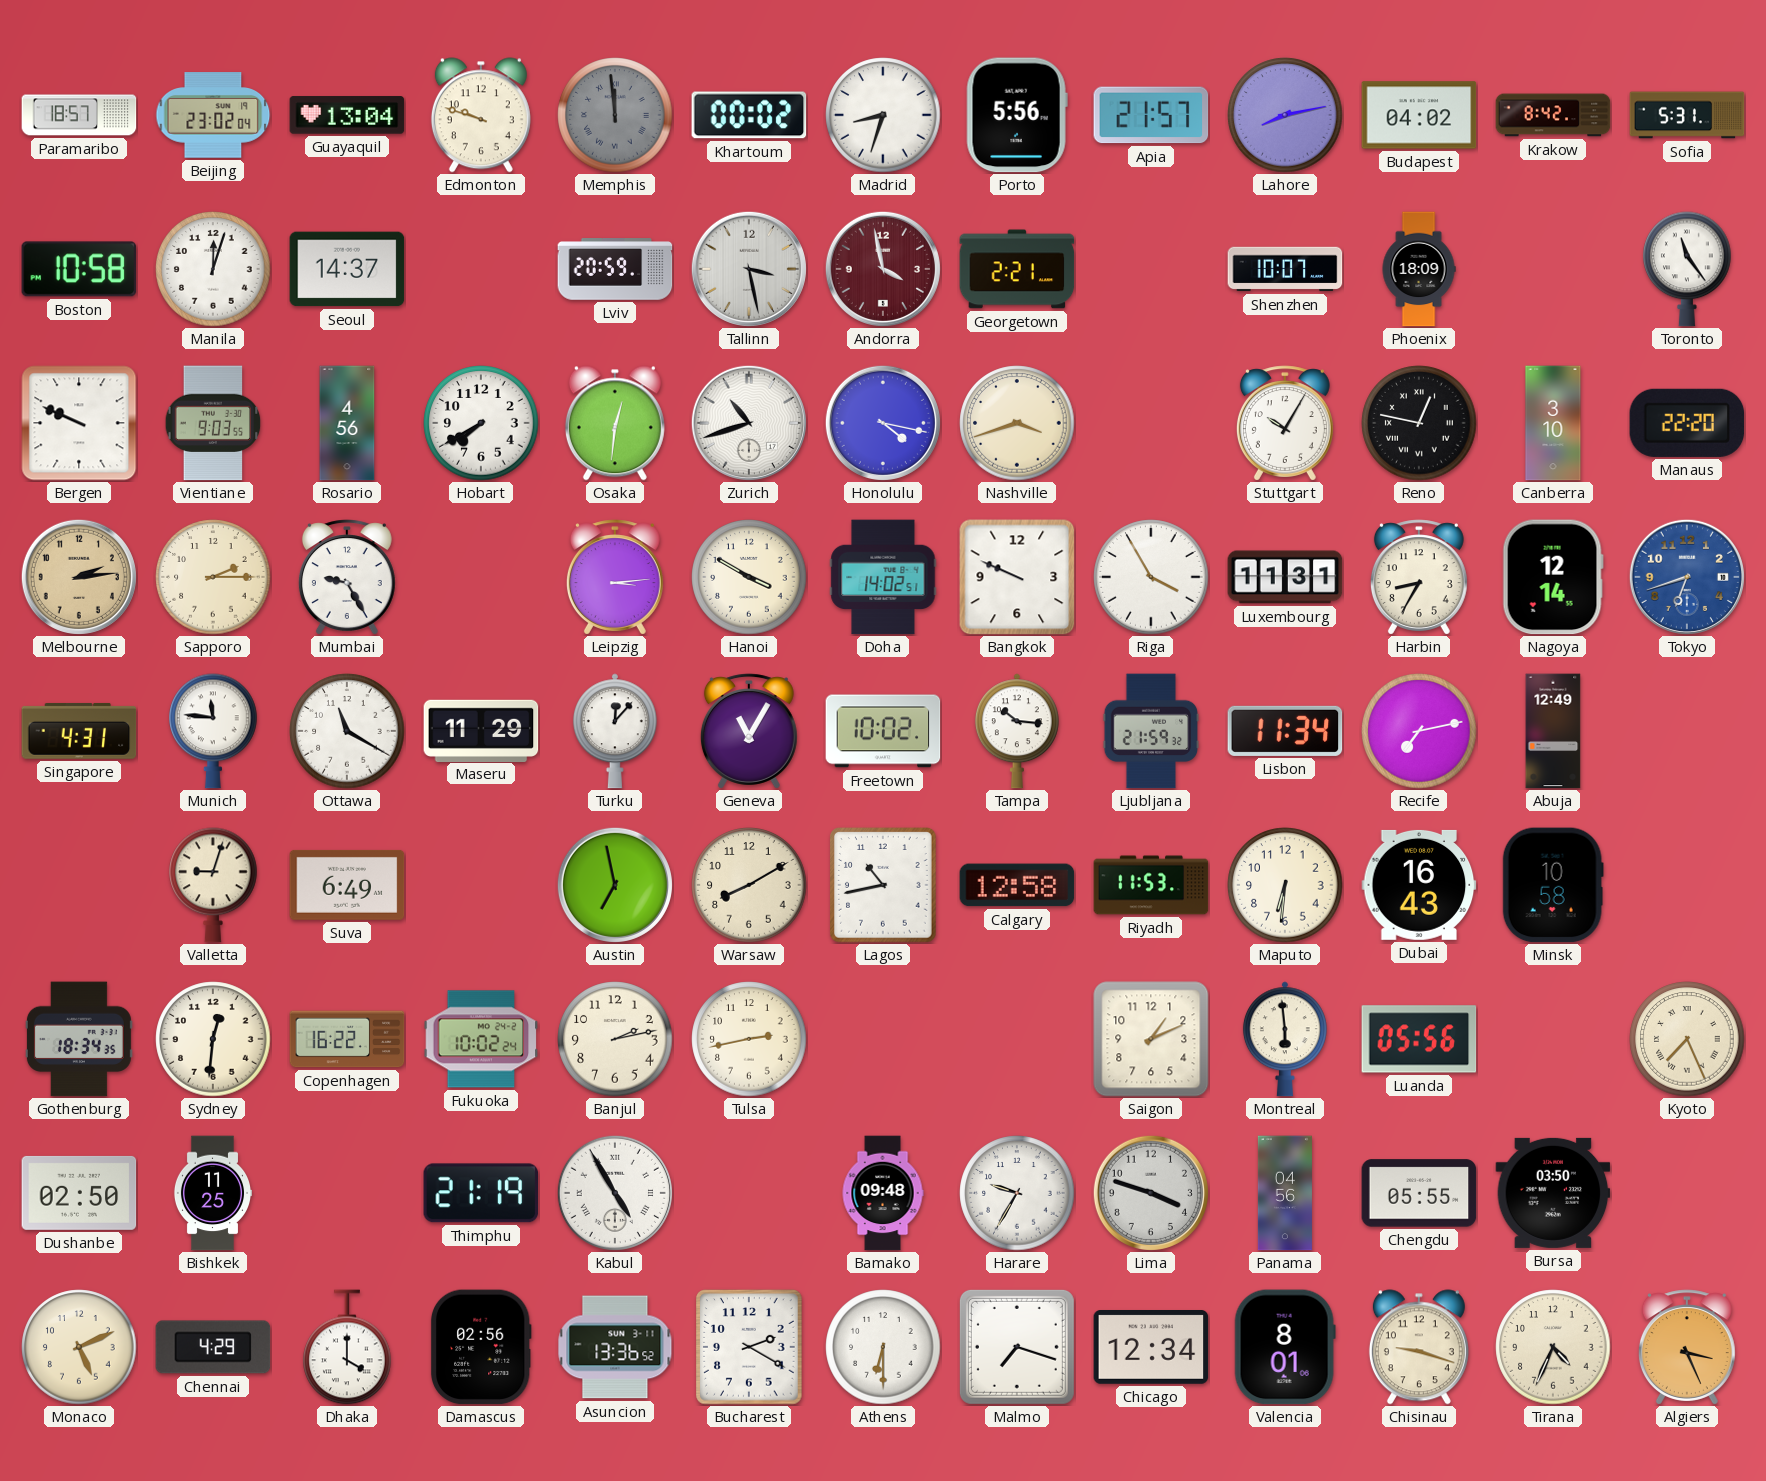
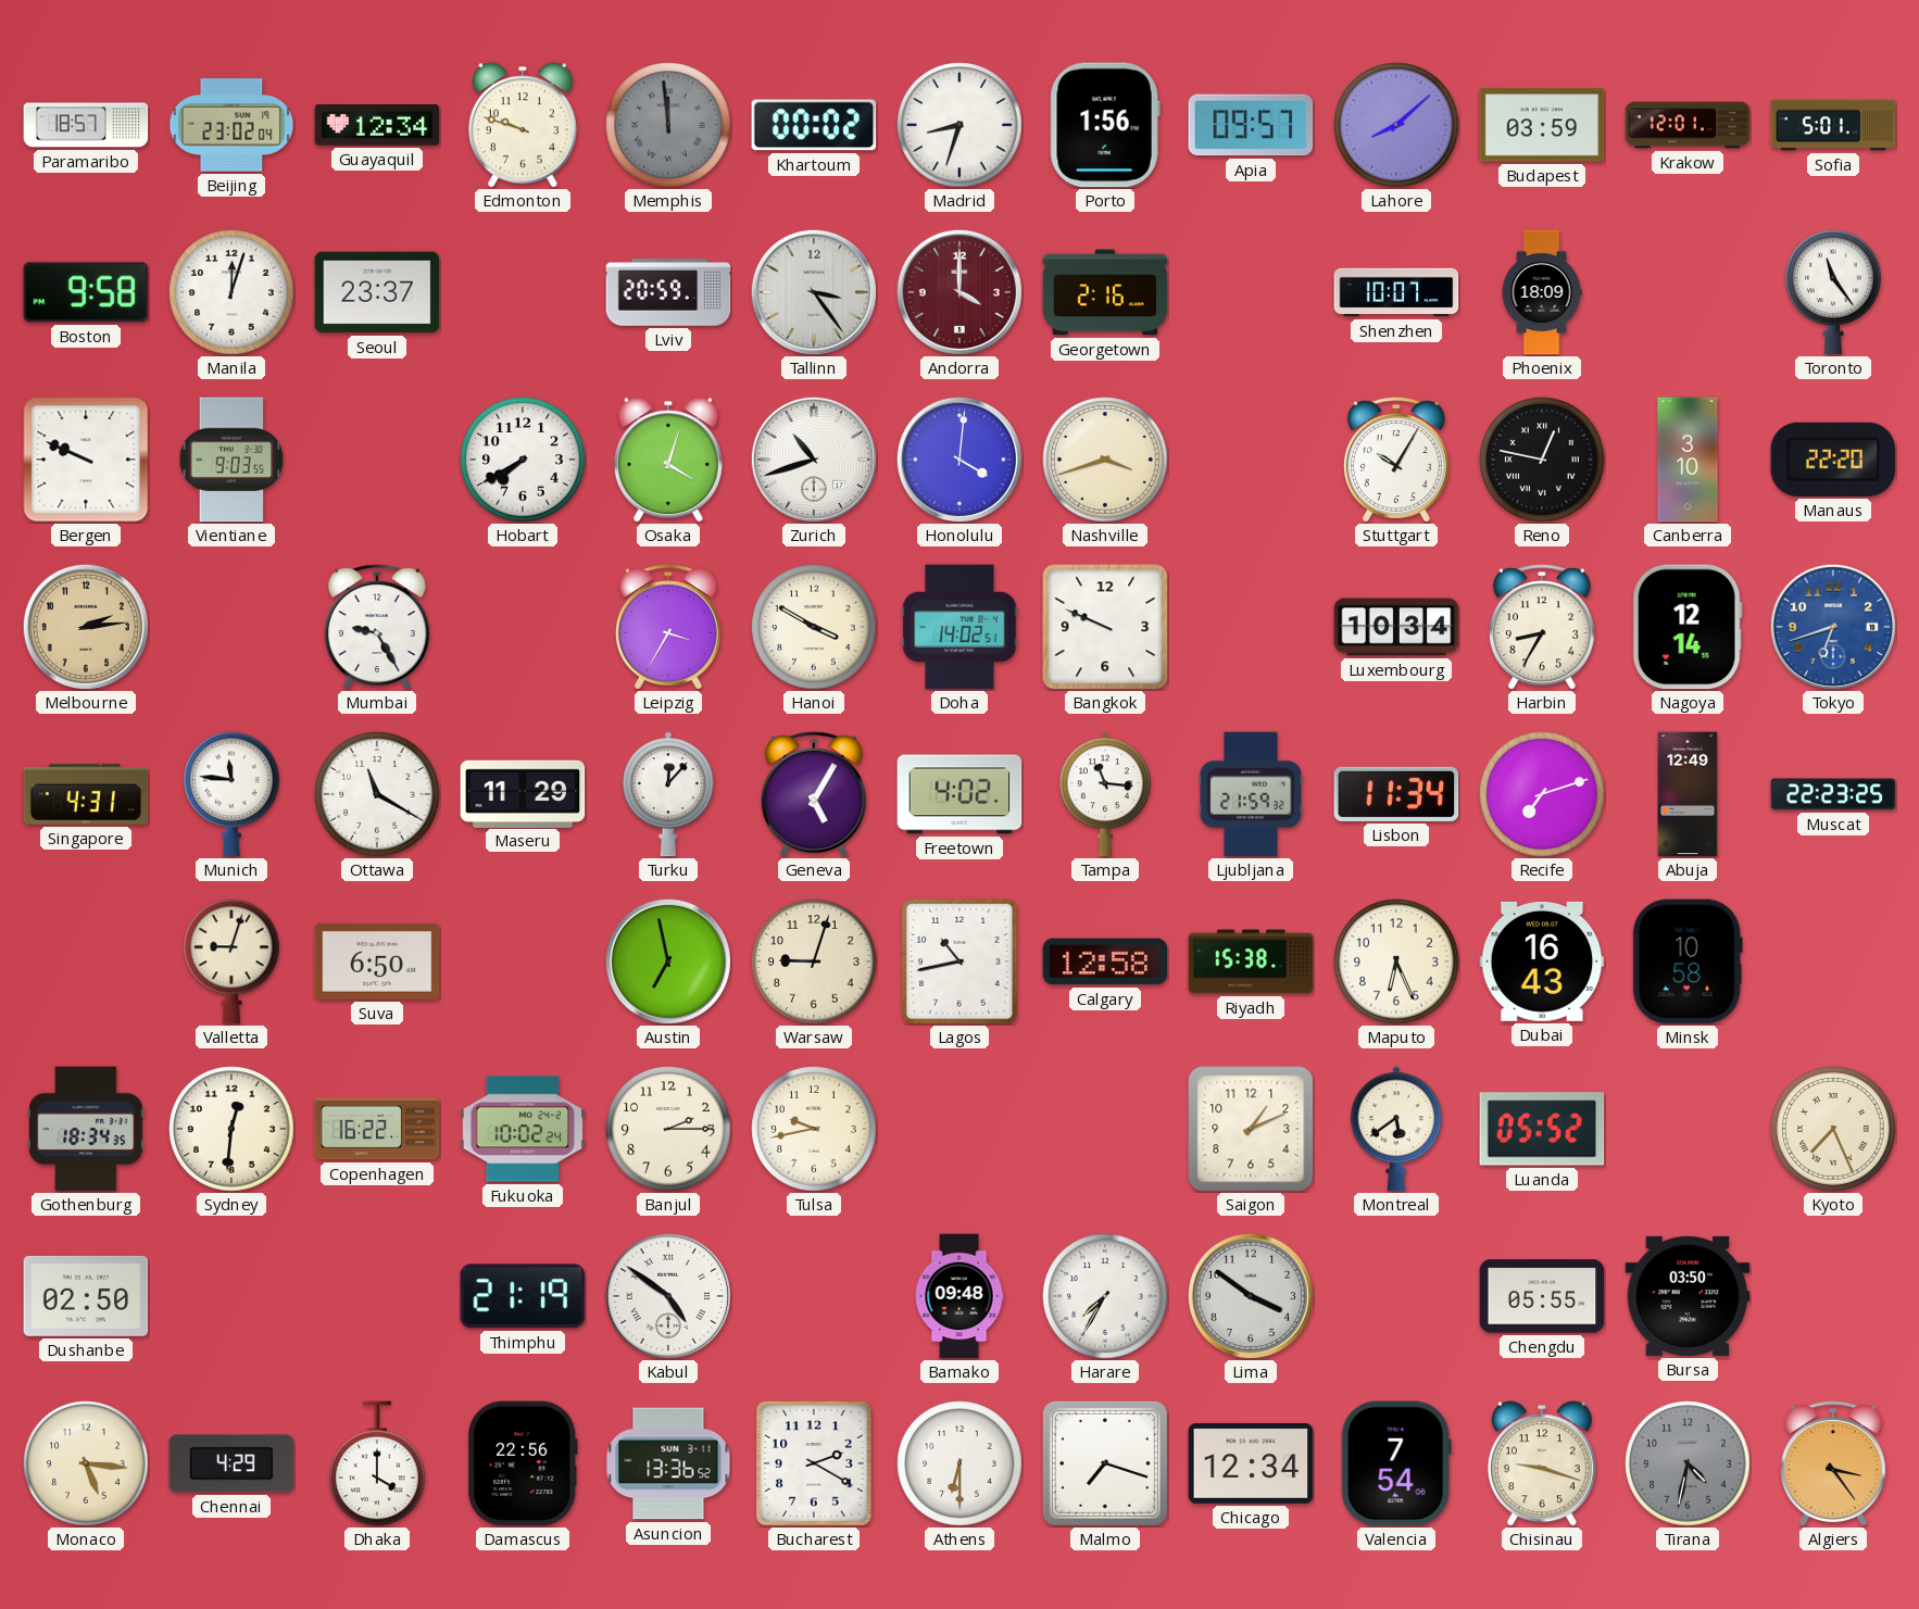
Guayaquil: 13:04 -> 12:34
Porto: 5:56 -> 1:56
Apia: 21:57 -> 09:57
Lahore: 8:13 -> 8:08
Budapest: 04:02 -> 03:59
Krakow: 8:42 -> 12:01
Sofia: 5:31 -> 5:01
Boston: 10:58 -> 9:58
Seoul: 14:37 -> 23:37
Tallinn: 3:28 -> 3:24
Andorra: 3:58 -> 4:00
Georgetown: 2:21 -> 2:16
Rosario: 4:56 -> none
Osaka: 12:31 -> 4:03
Honolulu: 4:17 -> 4:01
Sapporo: 2:15 -> none
Leipzig: 3:14 -> 3:35
Riga: 3:55 -> none
Luxembourg: 11:31 -> 10:34
Geneva: 11:05 -> 5:05
Freetown: 10:02 -> 4:02
Tampa: 10:16 -> 11:16
Recife: 7:13 -> 7:12
Muscat: none -> 22:23
Suva: 6:49 -> 6:50
Warsaw: 8:10 -> 9:03
Riyadh: 11:53 -> 15:38
Maputo: 6:31 -> 6:26
Banjul: 2:13 -> 2:15
Tulsa: 2:43 -> 9:43
Montreal: 5:59 -> 5:39
Luanda: 05:56 -> 05:52
Bishkek: 11:25 -> none
Kabul: 4:55 -> 4:51
Harare: 9:35 -> 7:35
Lima: 3:48 -> 3:51
Panama: 04:56 -> none
Monaco: 5:11 -> 5:16
Damascus: 02:56 -> 22:56
Valencia: 8:01 -> 7:54
Tirana: 4:34 -> 4:32
Tirana dial: cream -> grey
Algiers: 3:26 -> 3:24
